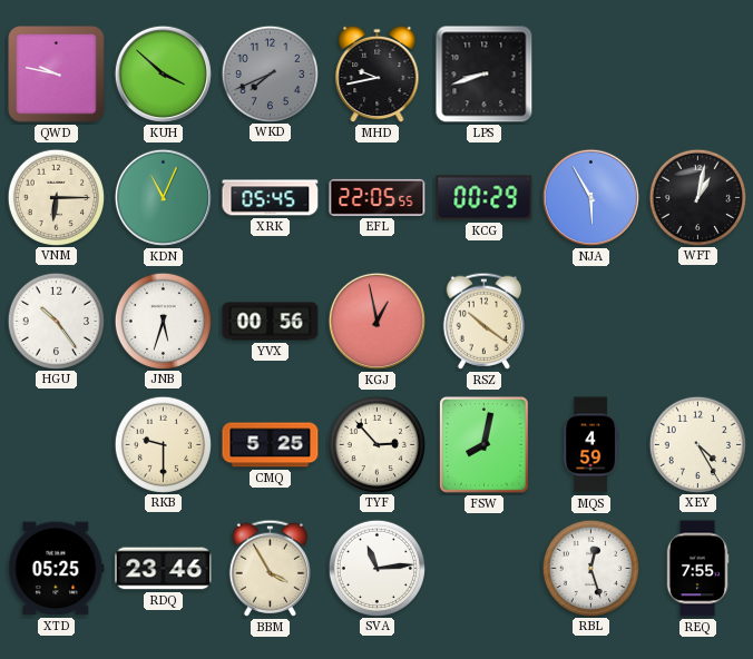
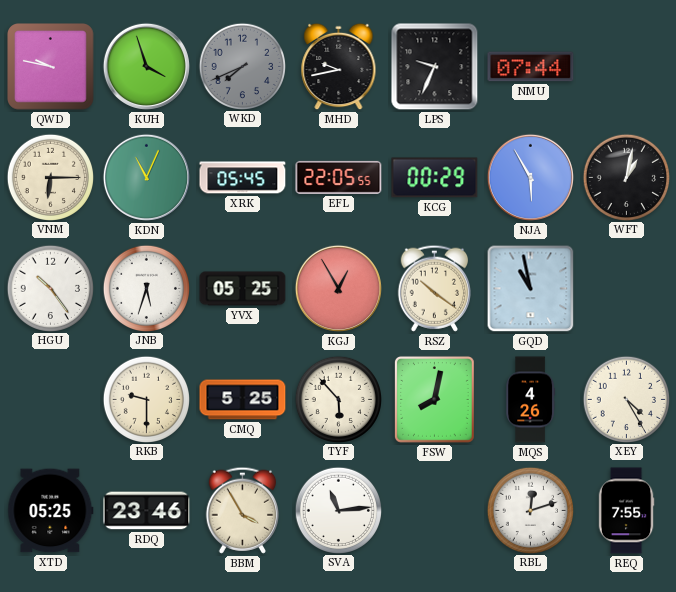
KUH: 3:52 -> 3:57
LPS: 8:42 -> 9:34
NMU: none -> 07:44
YVX: 00:56 -> 05:25
KGJ: 12:58 -> 12:55
GQD: none -> 10:58
TYF: 2:53 -> 5:53
MQS: 4:59 -> 4:26
RBL: 12:27 -> 12:12
